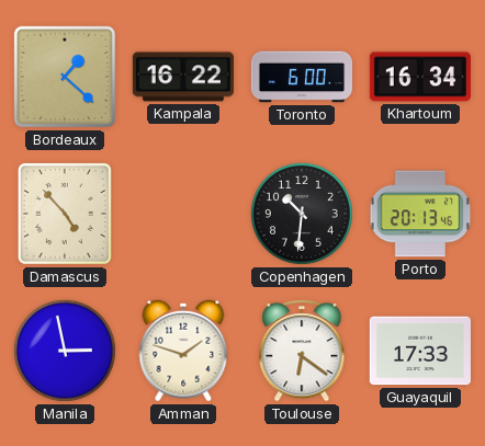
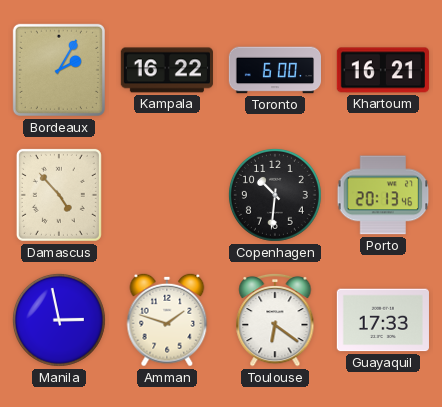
Bordeaux: 1:22 -> 2:05
Khartoum: 16:34 -> 16:21
